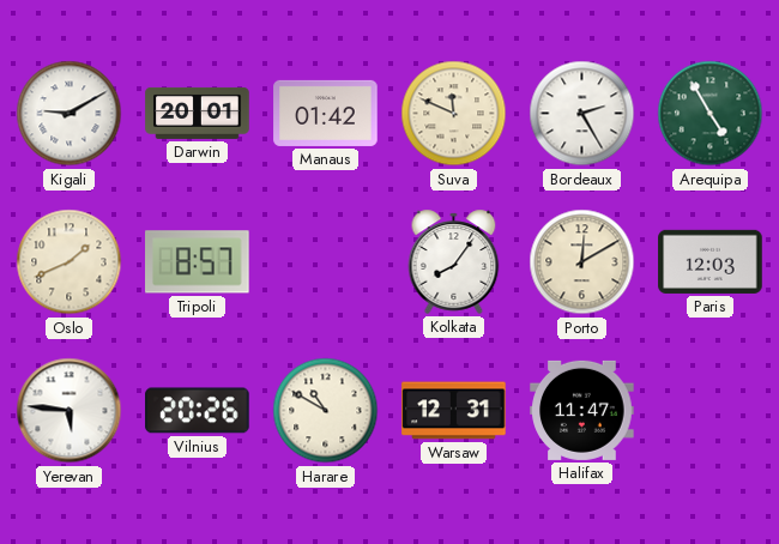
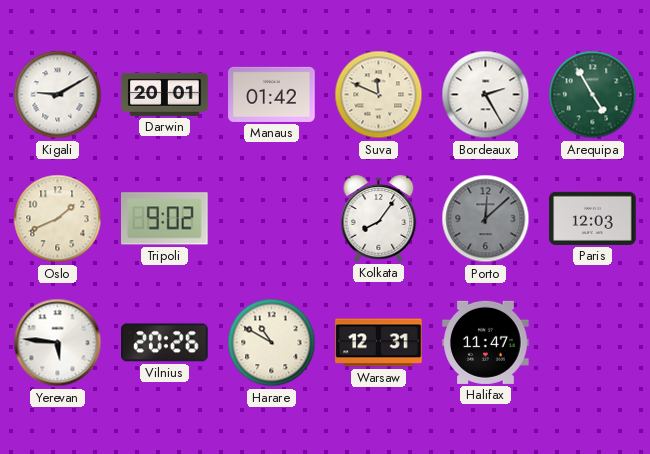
Tripoli: 8:57 -> 9:02
Porto: 12:10 -> 12:08
Porto dial: cream -> grey
